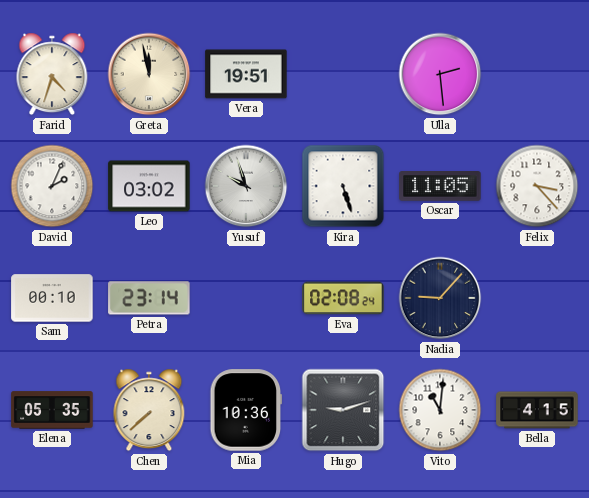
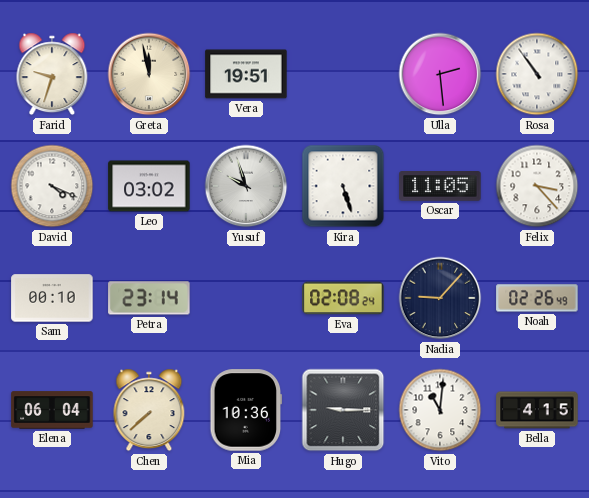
Farid: 4:33 -> 9:33
Rosa: none -> 10:54
David: 2:04 -> 4:19
Noah: none -> 02:26
Elena: 05:35 -> 06:04
Hugo: 9:12 -> 9:15
